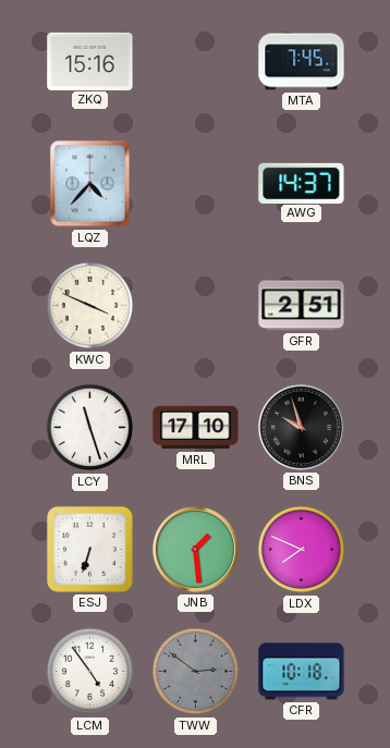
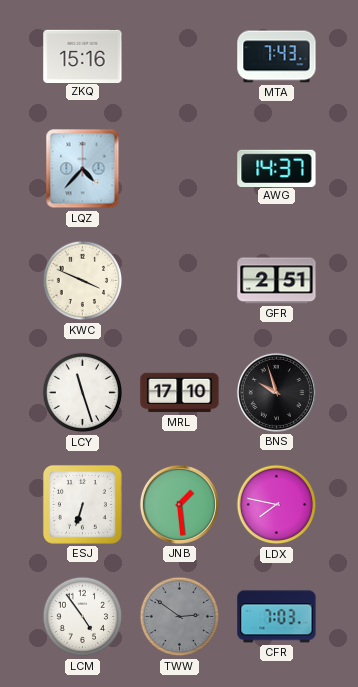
MTA: 7:45 -> 7:43
LDX: 7:49 -> 7:47
CFR: 10:18 -> 7:03
